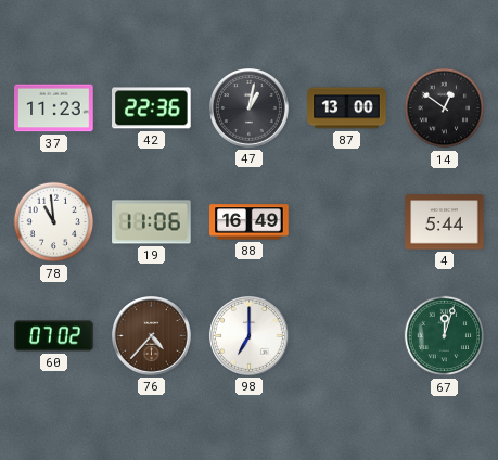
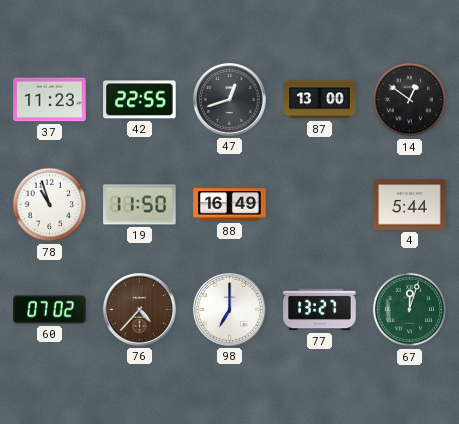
42: 22:36 -> 22:55
47: 1:02 -> 12:42
78: 10:59 -> 10:57
19: 11:06 -> 11:50
77: none -> 13:27
